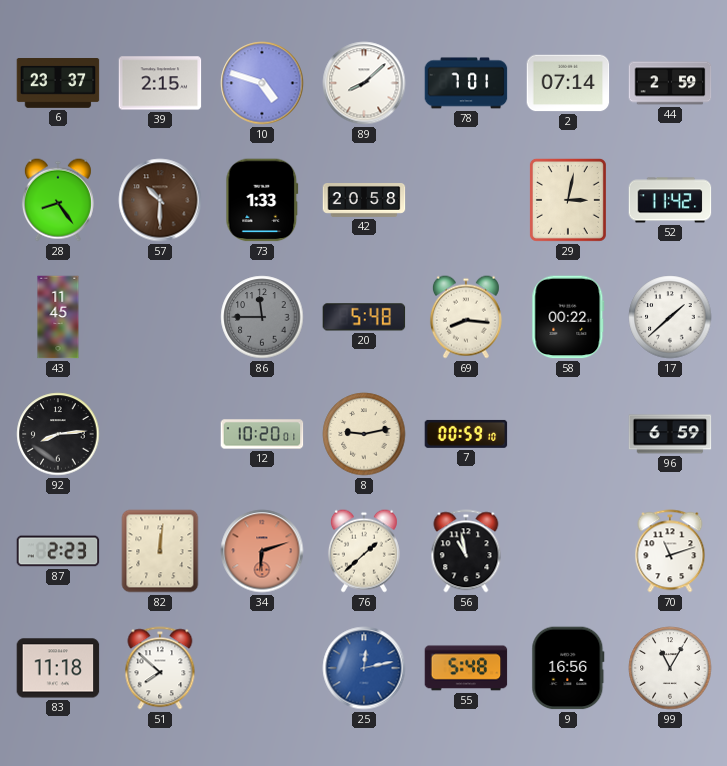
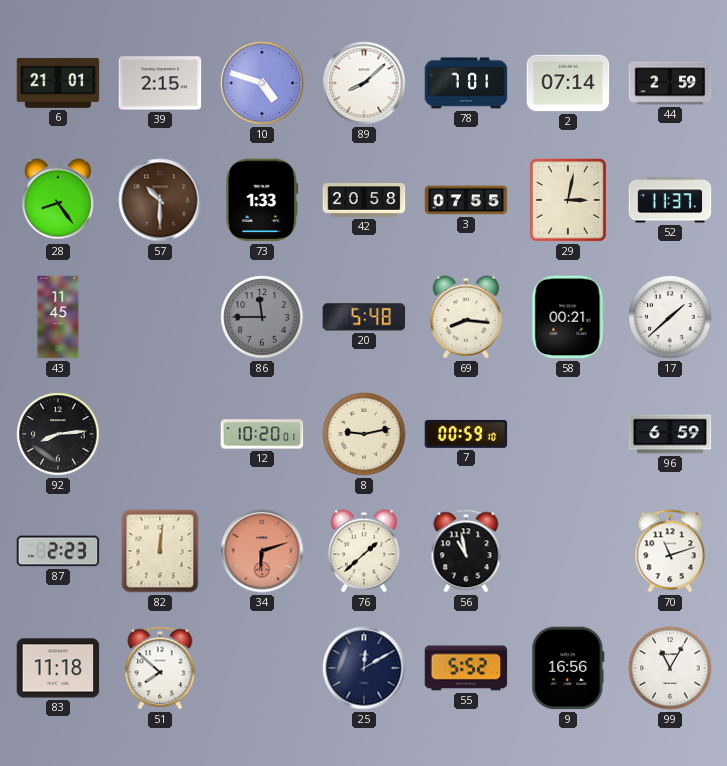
6: 23:37 -> 21:01
3: none -> 07:55
52: 11:42 -> 11:37
58: 00:22 -> 00:21
25: 12:13 -> 12:10
25 dial: blue -> navy
55: 5:48 -> 5:52
